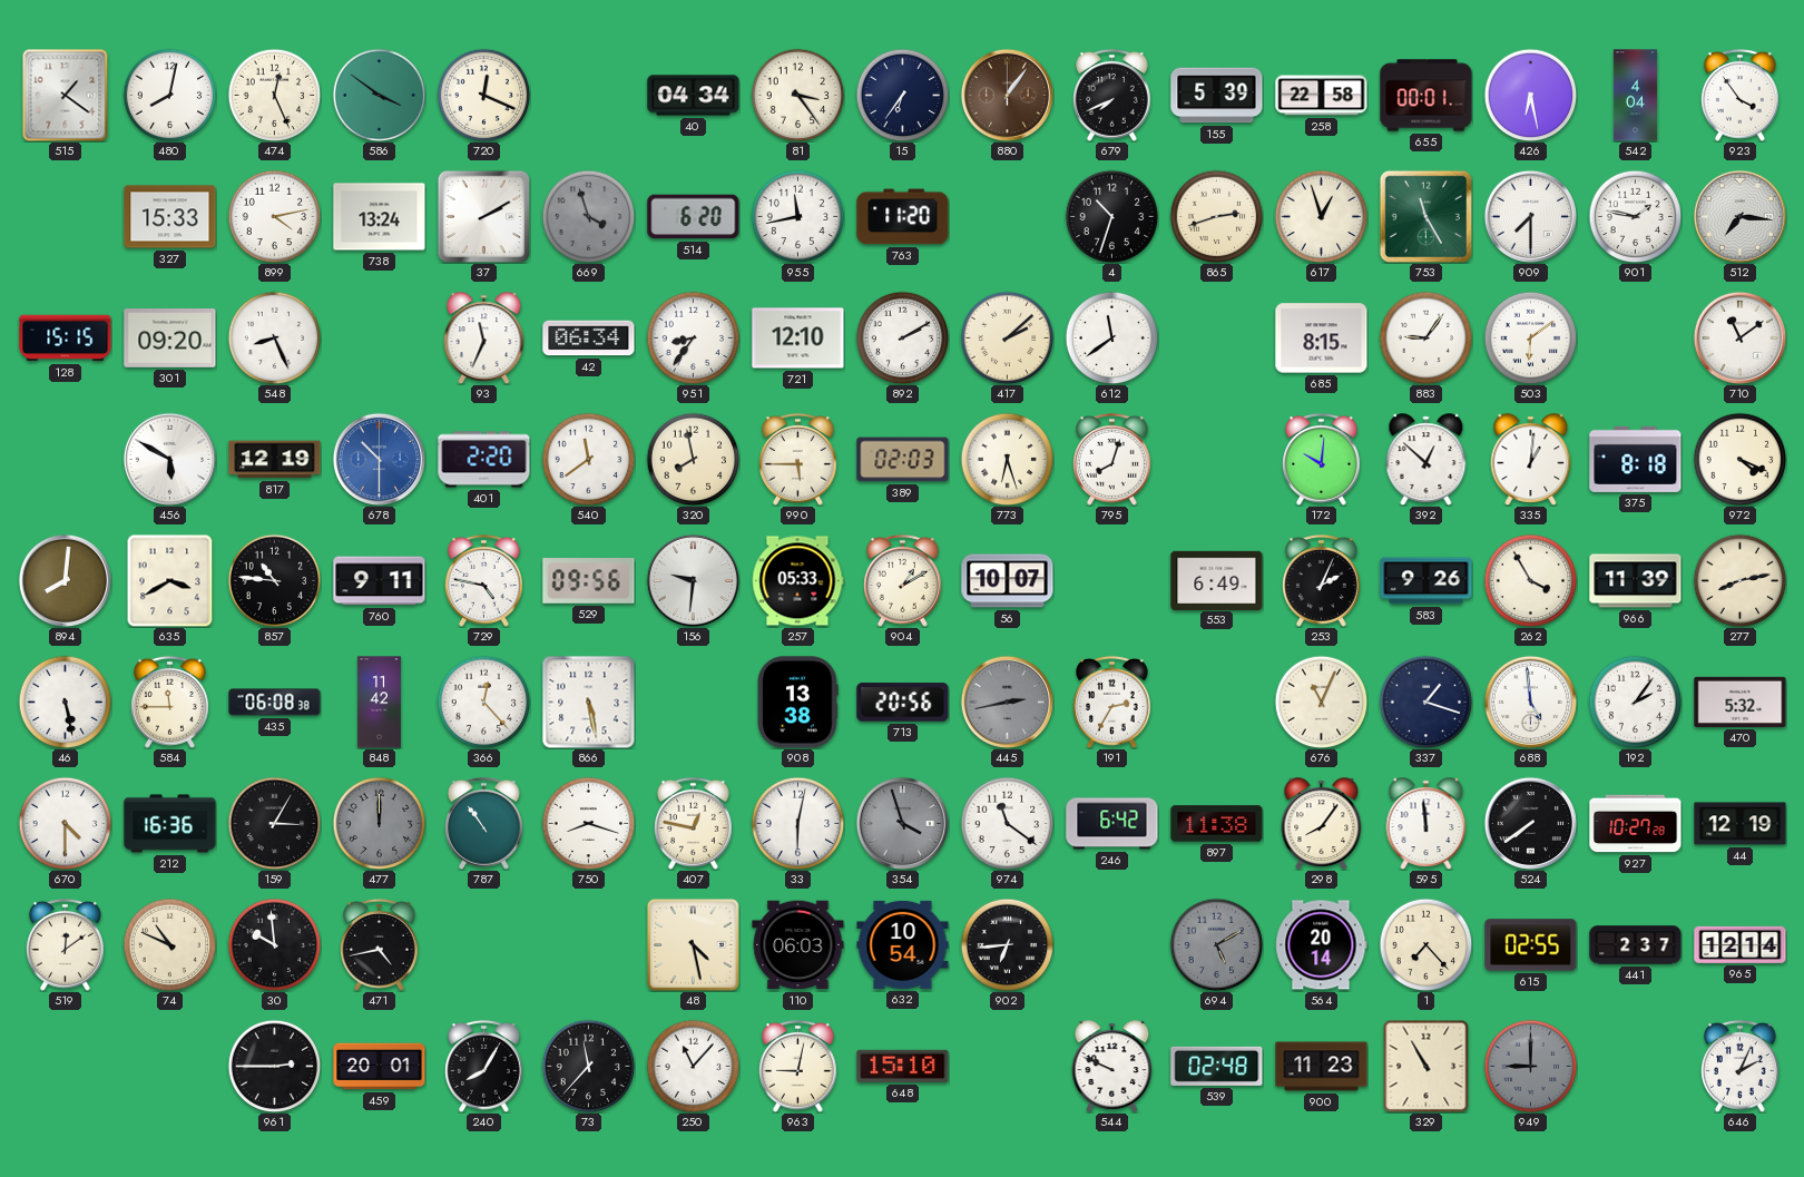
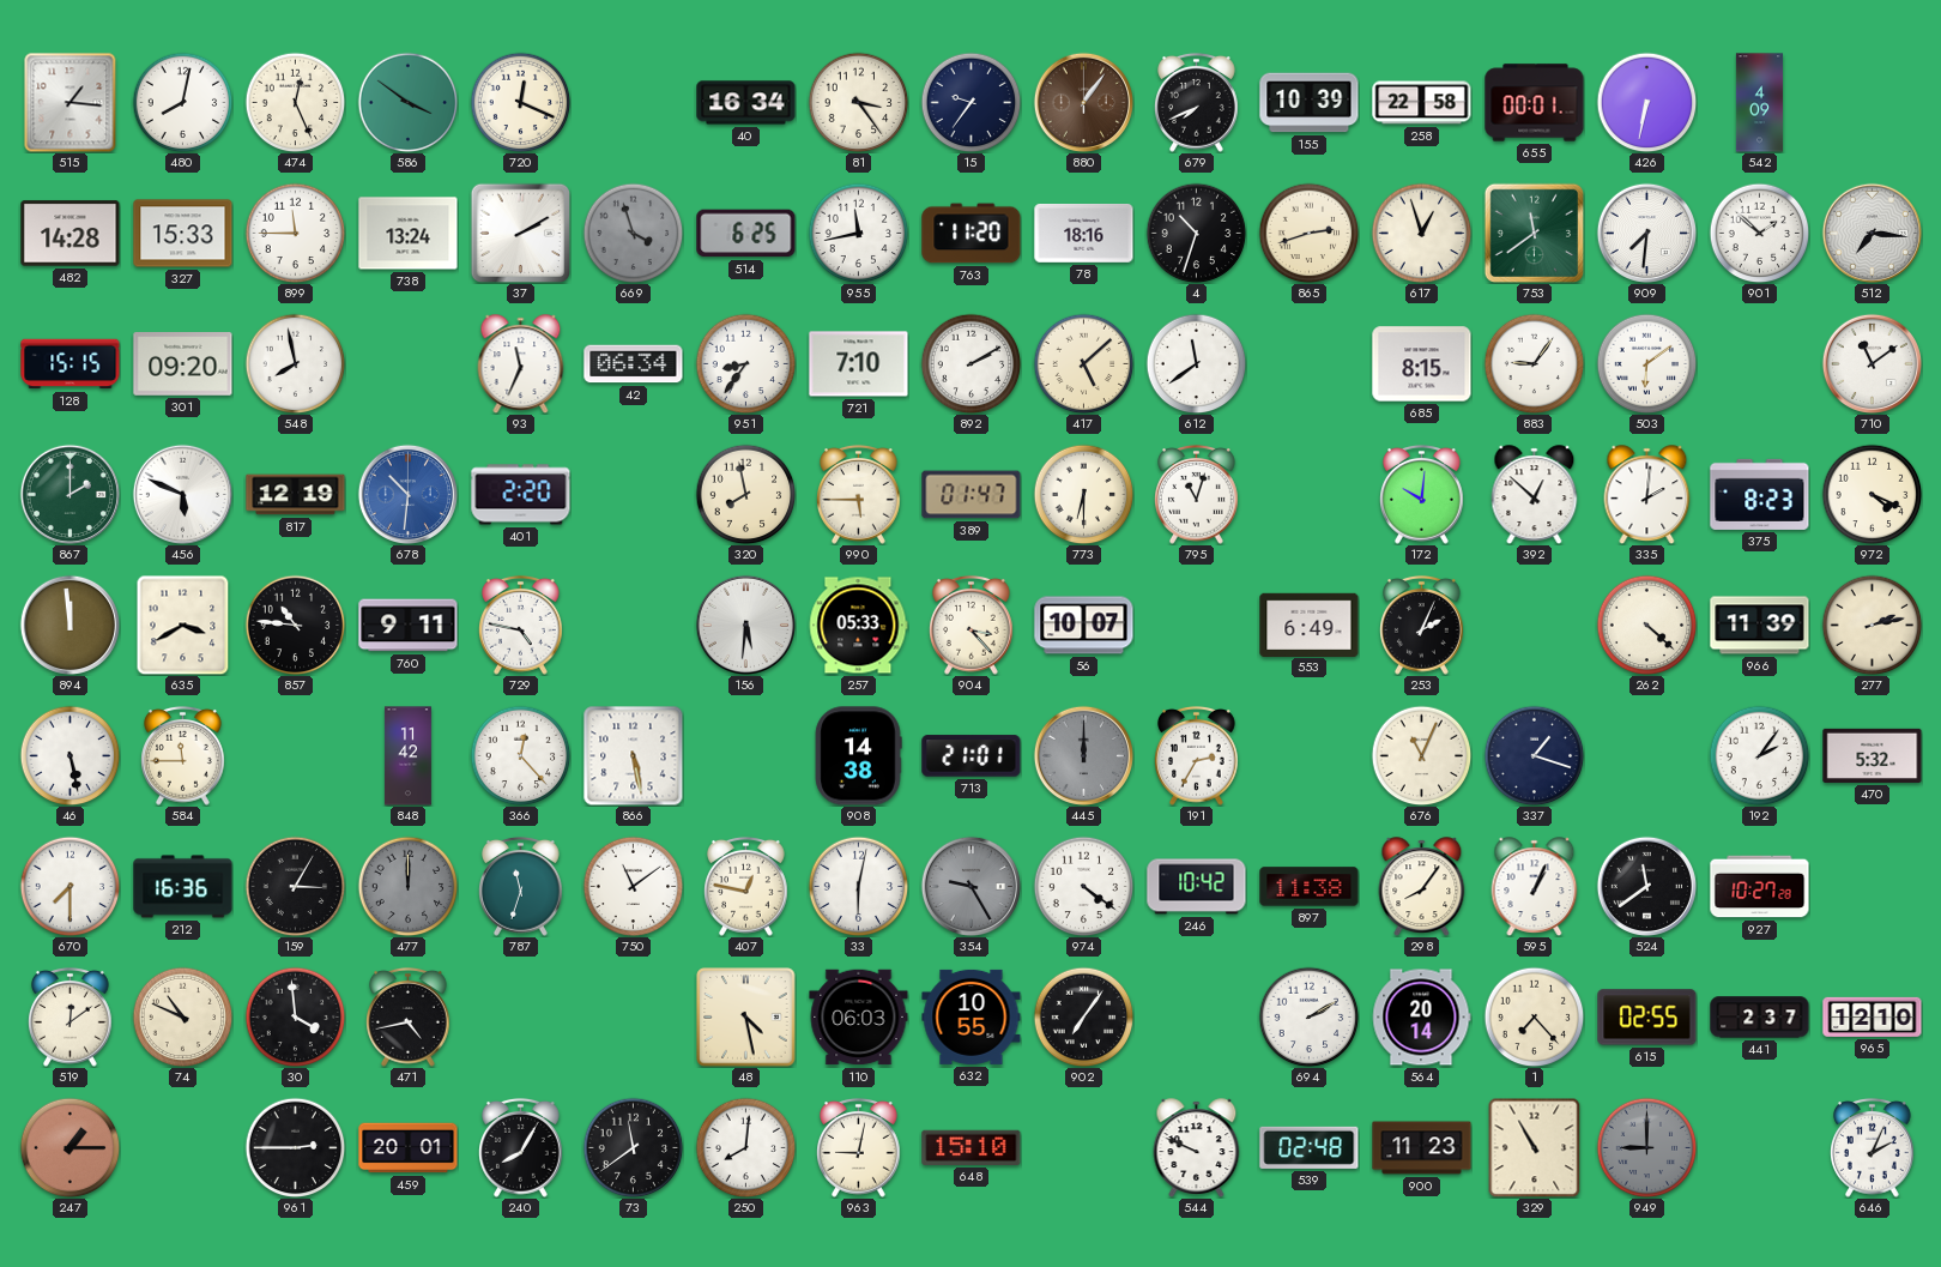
515: 1:21 -> 1:16
40: 04:34 -> 16:34
15: 6:36 -> 9:36
155: 5:39 -> 10:39
426: 6:28 -> 6:32
542: 4:04 -> 4:09
923: 3:54 -> none
482: none -> 14:28
899: 4:13 -> 11:45
514: 6:20 -> 6:25
78: none -> 18:16
753: 11:25 -> 11:39
909: 7:30 -> 7:31
901: 1:47 -> 1:52
548: 8:26 -> 7:58
721: 12:10 -> 7:10
417: 2:08 -> 5:08
867: none -> 2:00
456: 5:50 -> 5:49
678: 10:30 -> 10:31
540: 11:39 -> none
389: 02:03 -> 01:47
773: 6:27 -> 6:30
795: 8:03 -> 11:03
335: 1:01 -> 2:01
375: 8:18 -> 8:23
894: 8:01 -> 11:59
529: 09:56 -> none
156: 9:31 -> 5:31
904: 1:10 -> 3:23
583: 9:26 -> none
262: 3:55 -> 4:22
277: 8:13 -> 2:13
435: 06:08 -> none
908: 13:38 -> 14:38
713: 20:56 -> 21:01
445: 2:43 -> 12:00
688: 4:59 -> none
670: 4:30 -> 7:30
787: 10:54 -> 11:33
750: 8:18 -> 11:09
354: 3:57 -> 9:25
974: 11:21 -> 4:21
246: 6:42 -> 10:42
595: 11:59 -> 1:04
524: 7:39 -> 11:39
44: 12:19 -> none
30: 9:59 -> 3:59
632: 10:54 -> 10:55
902: 6:44 -> 7:06
694: 5:10 -> 2:10
694 dial: grey -> white
965: 12:14 -> 12:10
247: none -> 1:15
73: 11:37 -> 11:39
250: 11:07 -> 8:01
